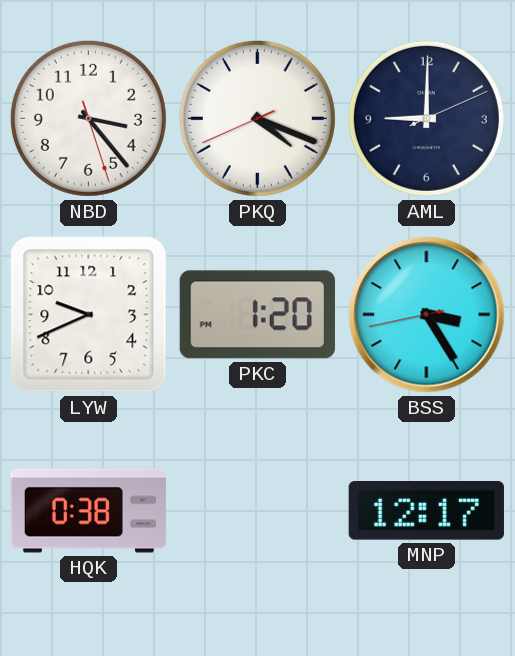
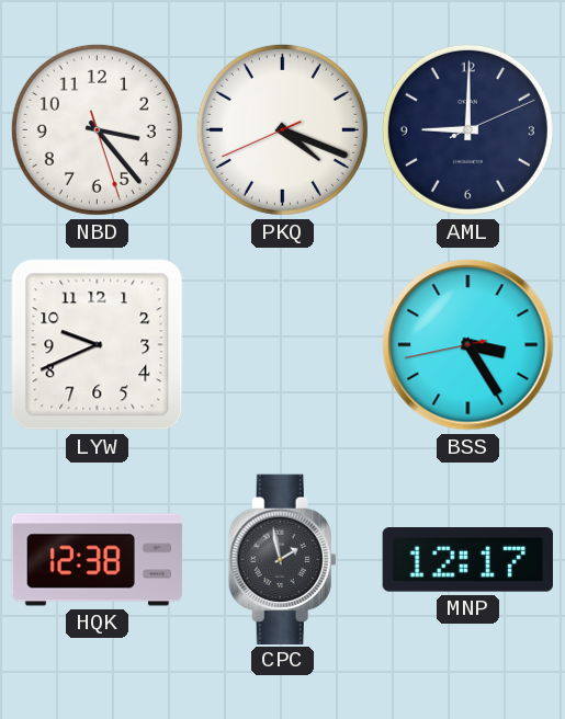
PKC: 1:20 -> none
HQK: 0:38 -> 12:38
CPC: none -> 1:58
